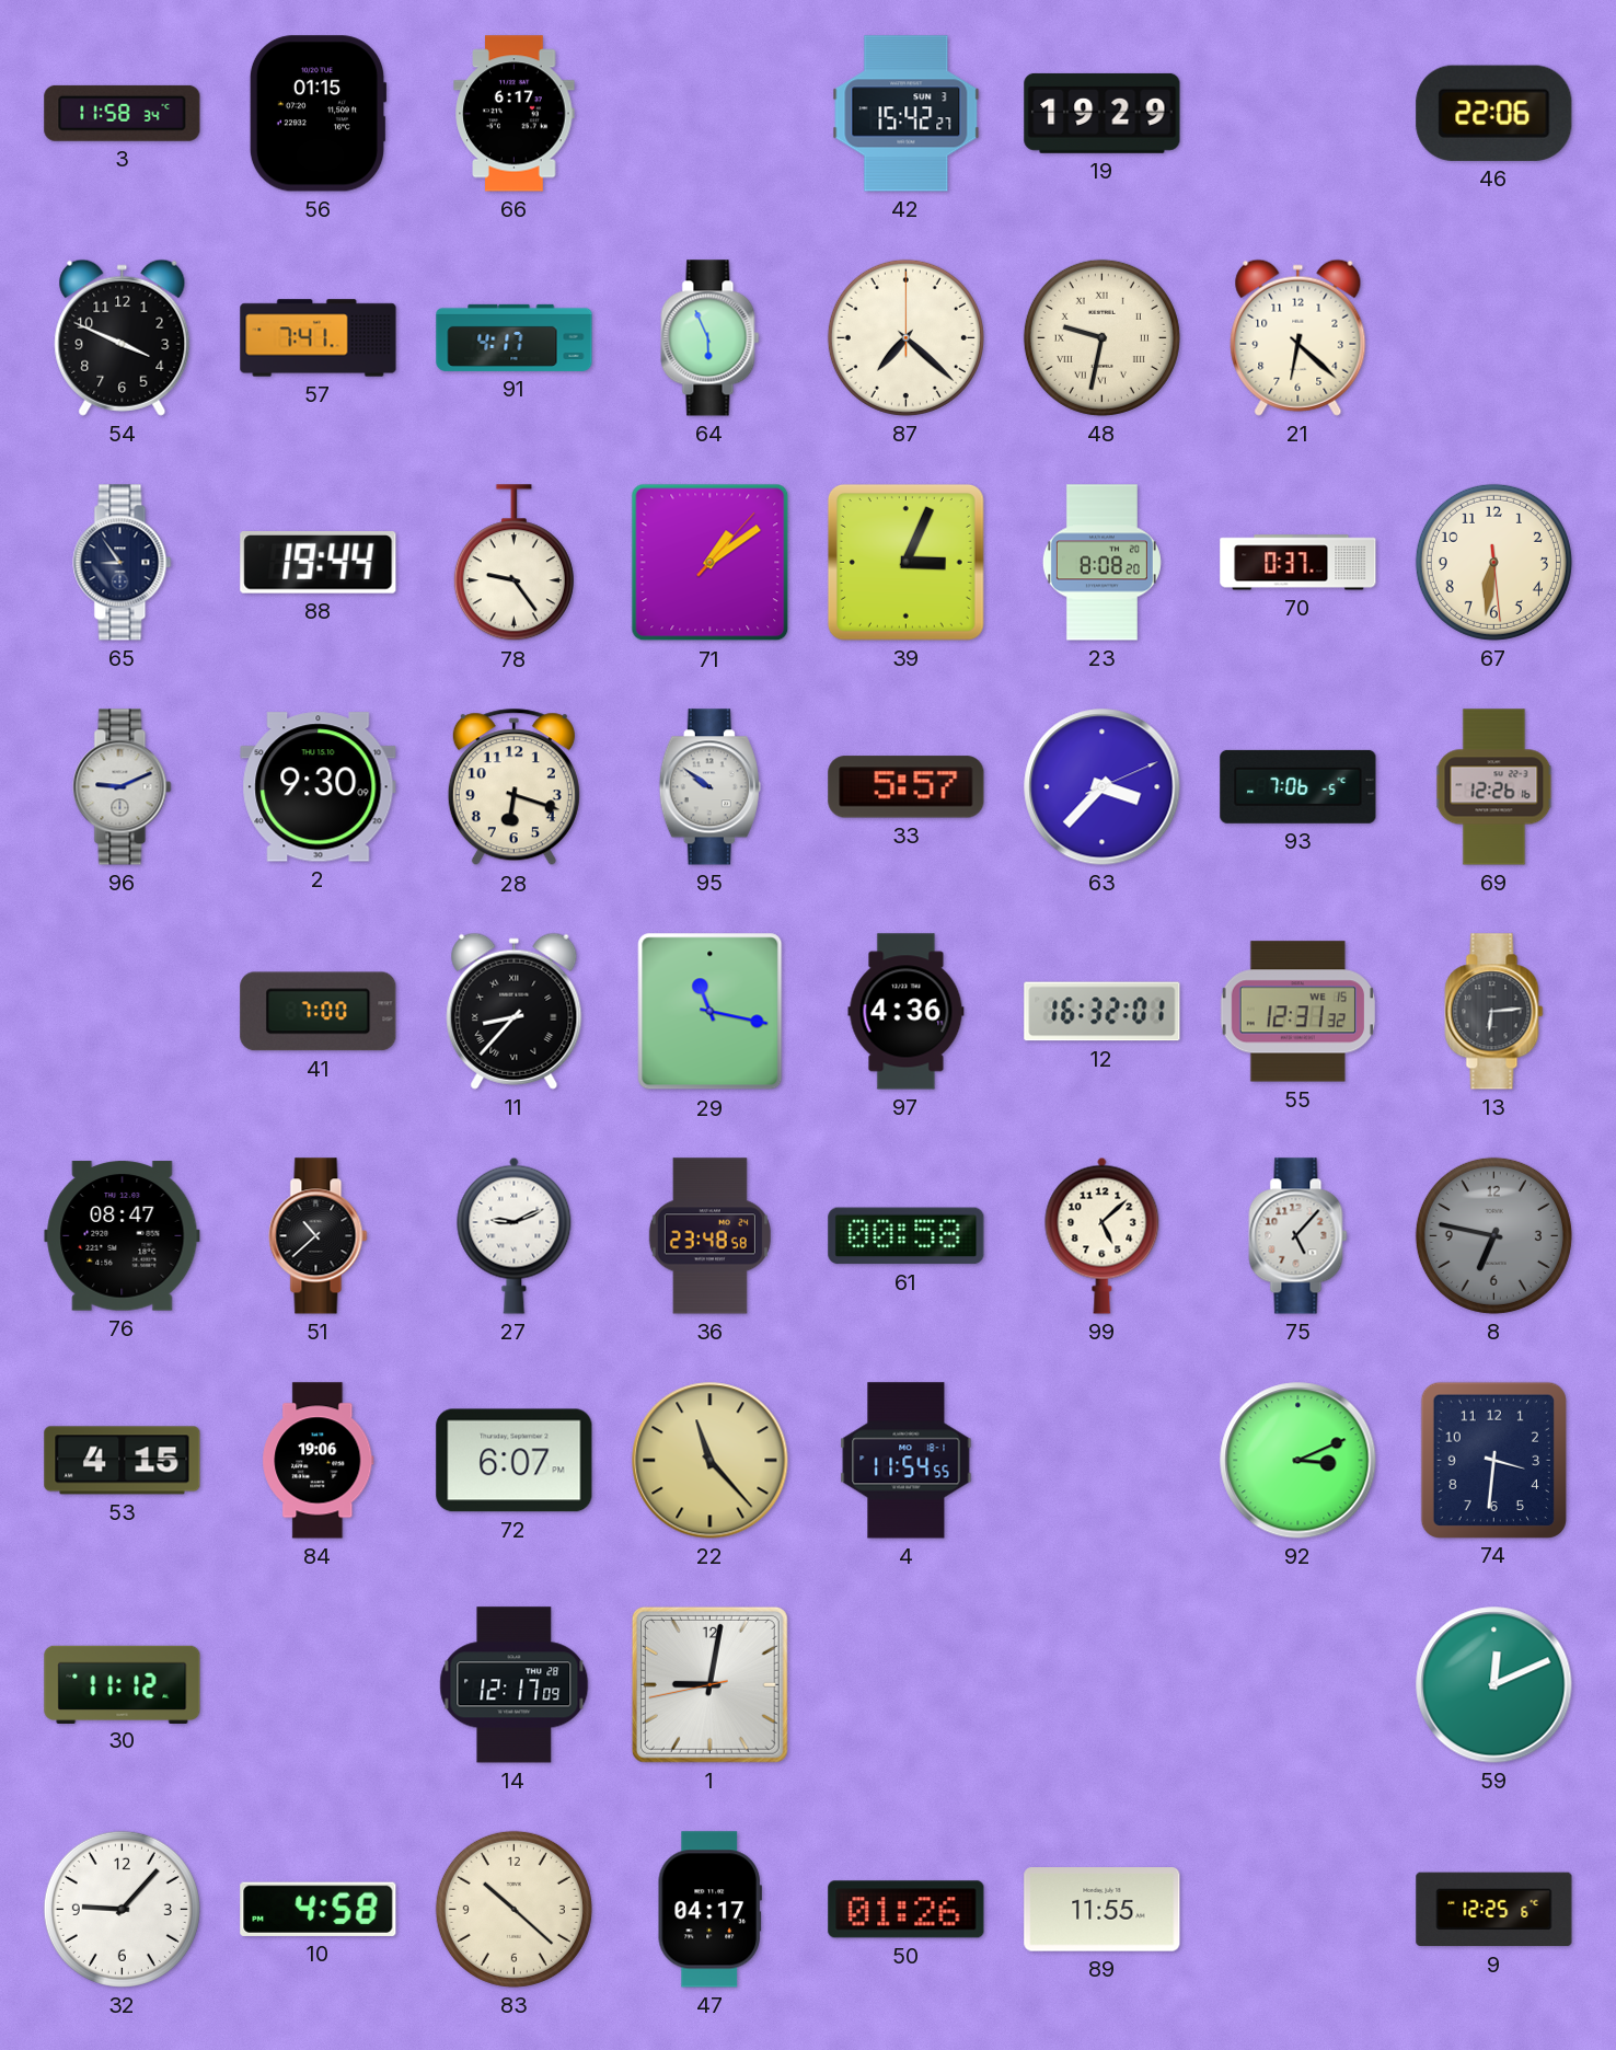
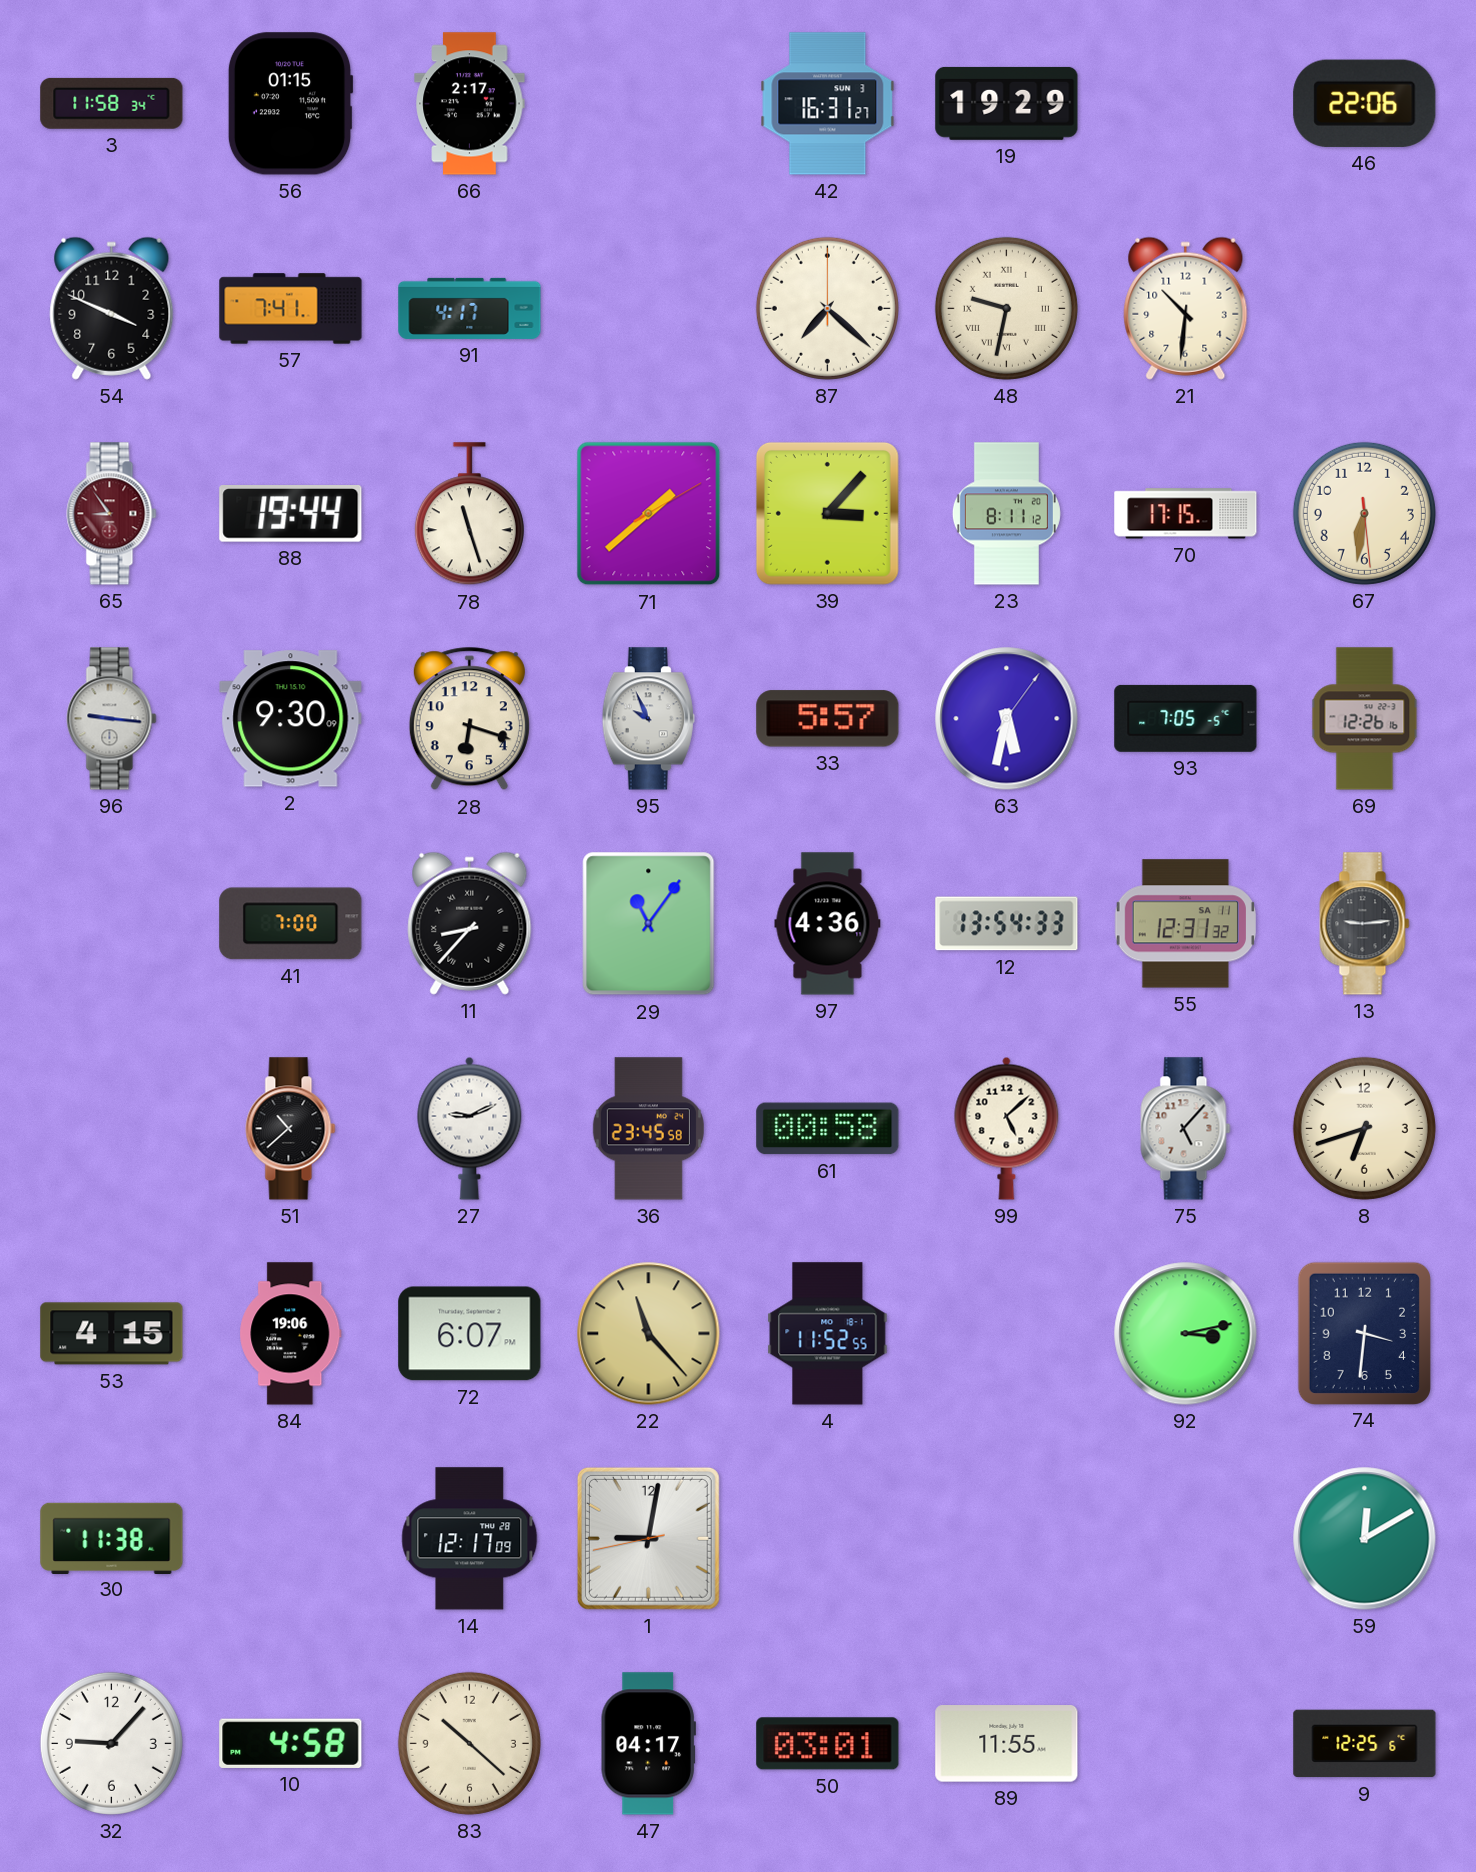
66: 6:17 -> 2:17
42: 15:42 -> 16:31
64: 5:56 -> none
21: 6:22 -> 10:31
65 dial: navy -> burgundy
78: 9:24 -> 11:27
71: 1:09 -> 1:38
39: 3:04 -> 3:07
23: 8:08 -> 8:11
70: 0:37 -> 17:15
96: 9:11 -> 9:16
95: 9:51 -> 9:56
63: 3:37 -> 5:32
93: 7:06 -> 7:05
29: 11:17 -> 11:06
12: 16:32 -> 13:54
55 date: WE 15 -> SA 11
13: 6:14 -> 9:14
76: 08:47 -> none
36: 23:48 -> 23:45
8: 6:47 -> 6:42
8 dial: grey -> cream
4: 11:54 -> 11:52
92: 3:11 -> 3:13
30: 11:12 -> 11:38
59: 12:11 -> 12:10
50: 01:26 -> 03:01
